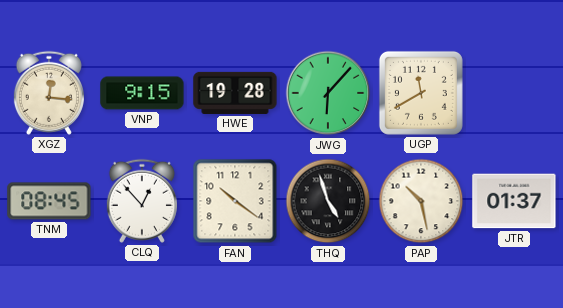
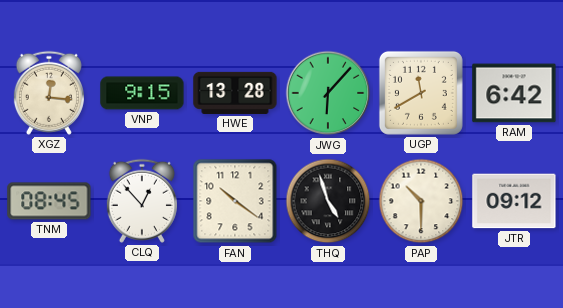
HWE: 19:28 -> 13:28
RAM: none -> 6:42
PAP: 10:28 -> 10:30
JTR: 01:37 -> 09:12
